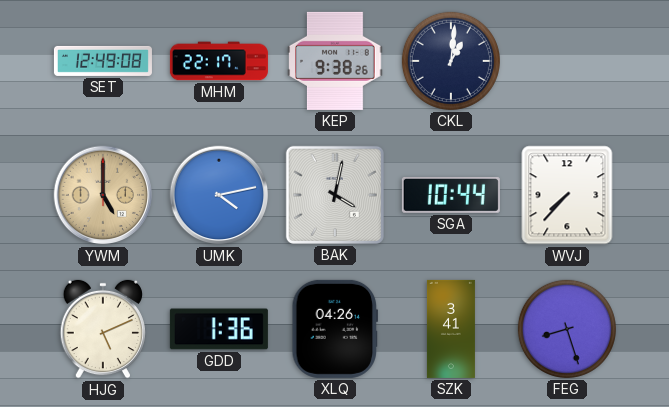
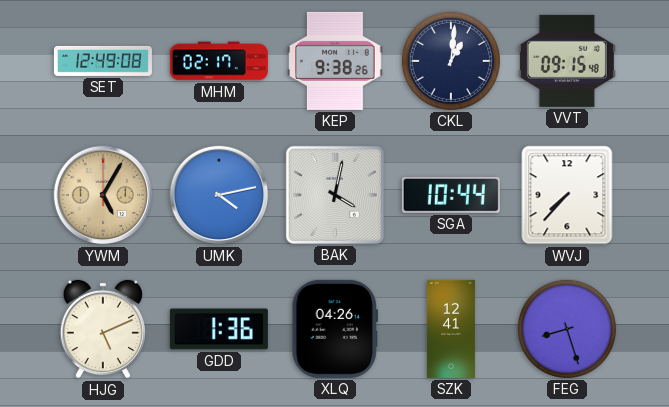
MHM: 22:17 -> 02:17
VVT: none -> 09:15
YWM: 5:00 -> 5:05
SZK: 3:41 -> 12:41
